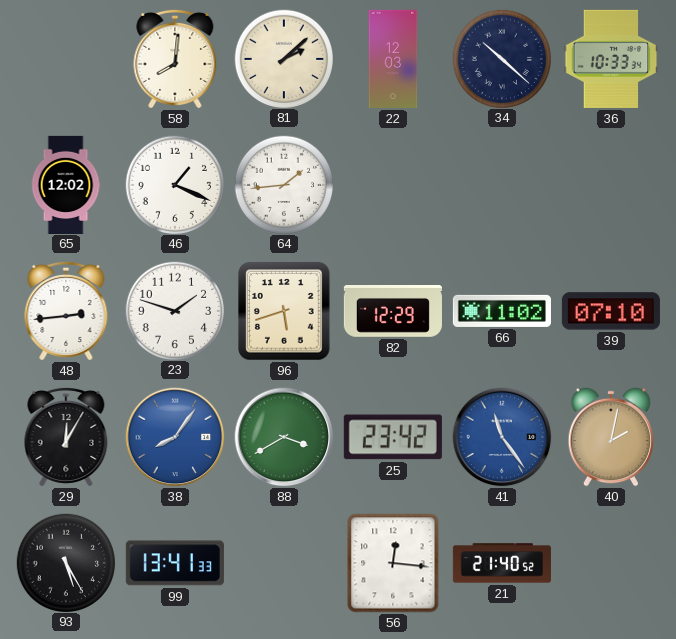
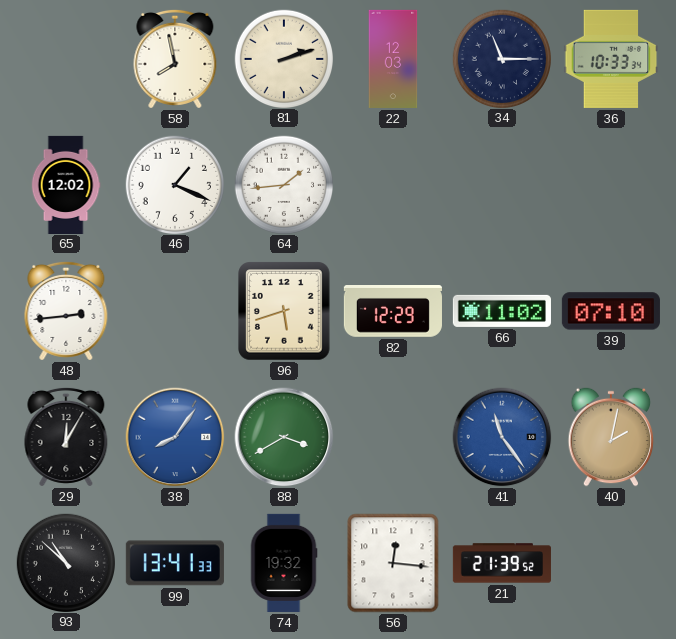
58: 8:01 -> 7:58
81: 2:08 -> 2:12
34: 10:22 -> 11:15
23: 1:48 -> none
25: 23:42 -> none
93: 5:25 -> 10:52
74: none -> 19:32
21: 21:40 -> 21:39
